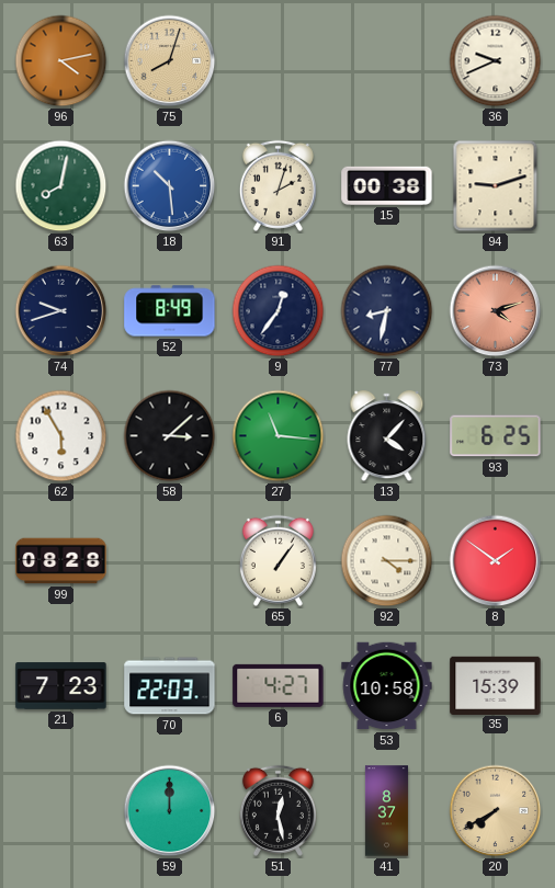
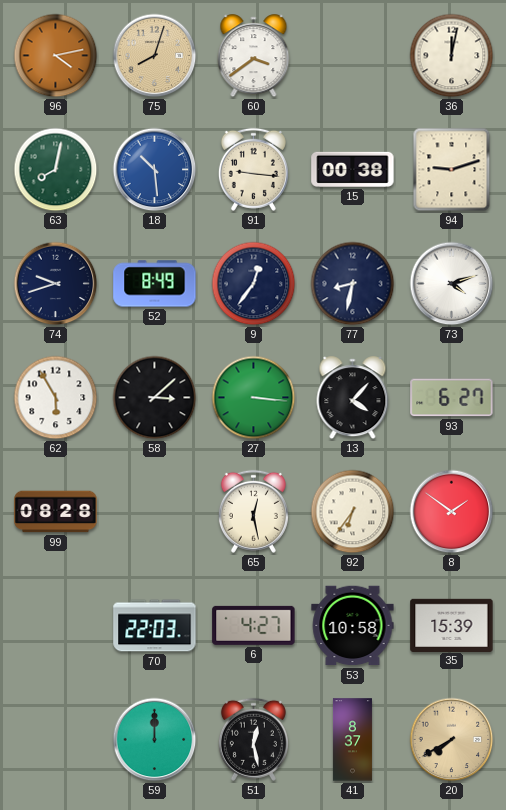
60: none -> 3:39
36: 9:41 -> 12:02
91: 2:03 -> 9:16
73 dial: salmon -> white
27: 11:16 -> 3:16
93: 6:25 -> 6:27
65: 1:06 -> 12:28
92: 4:15 -> 6:36
21: 7:23 -> none
